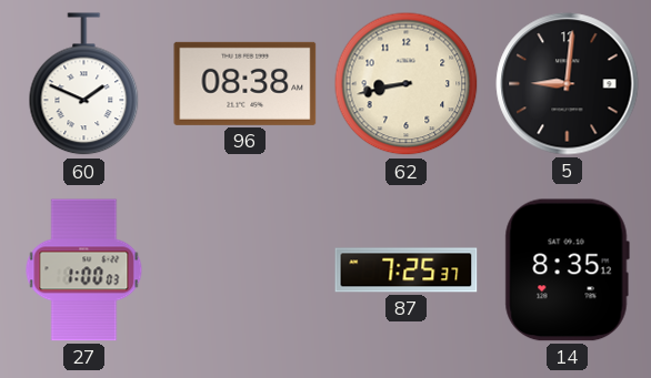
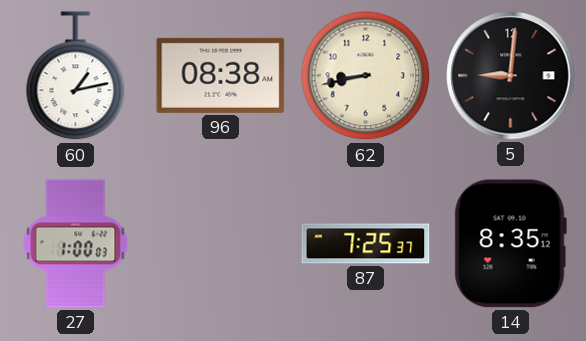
60: 1:49 -> 1:13
